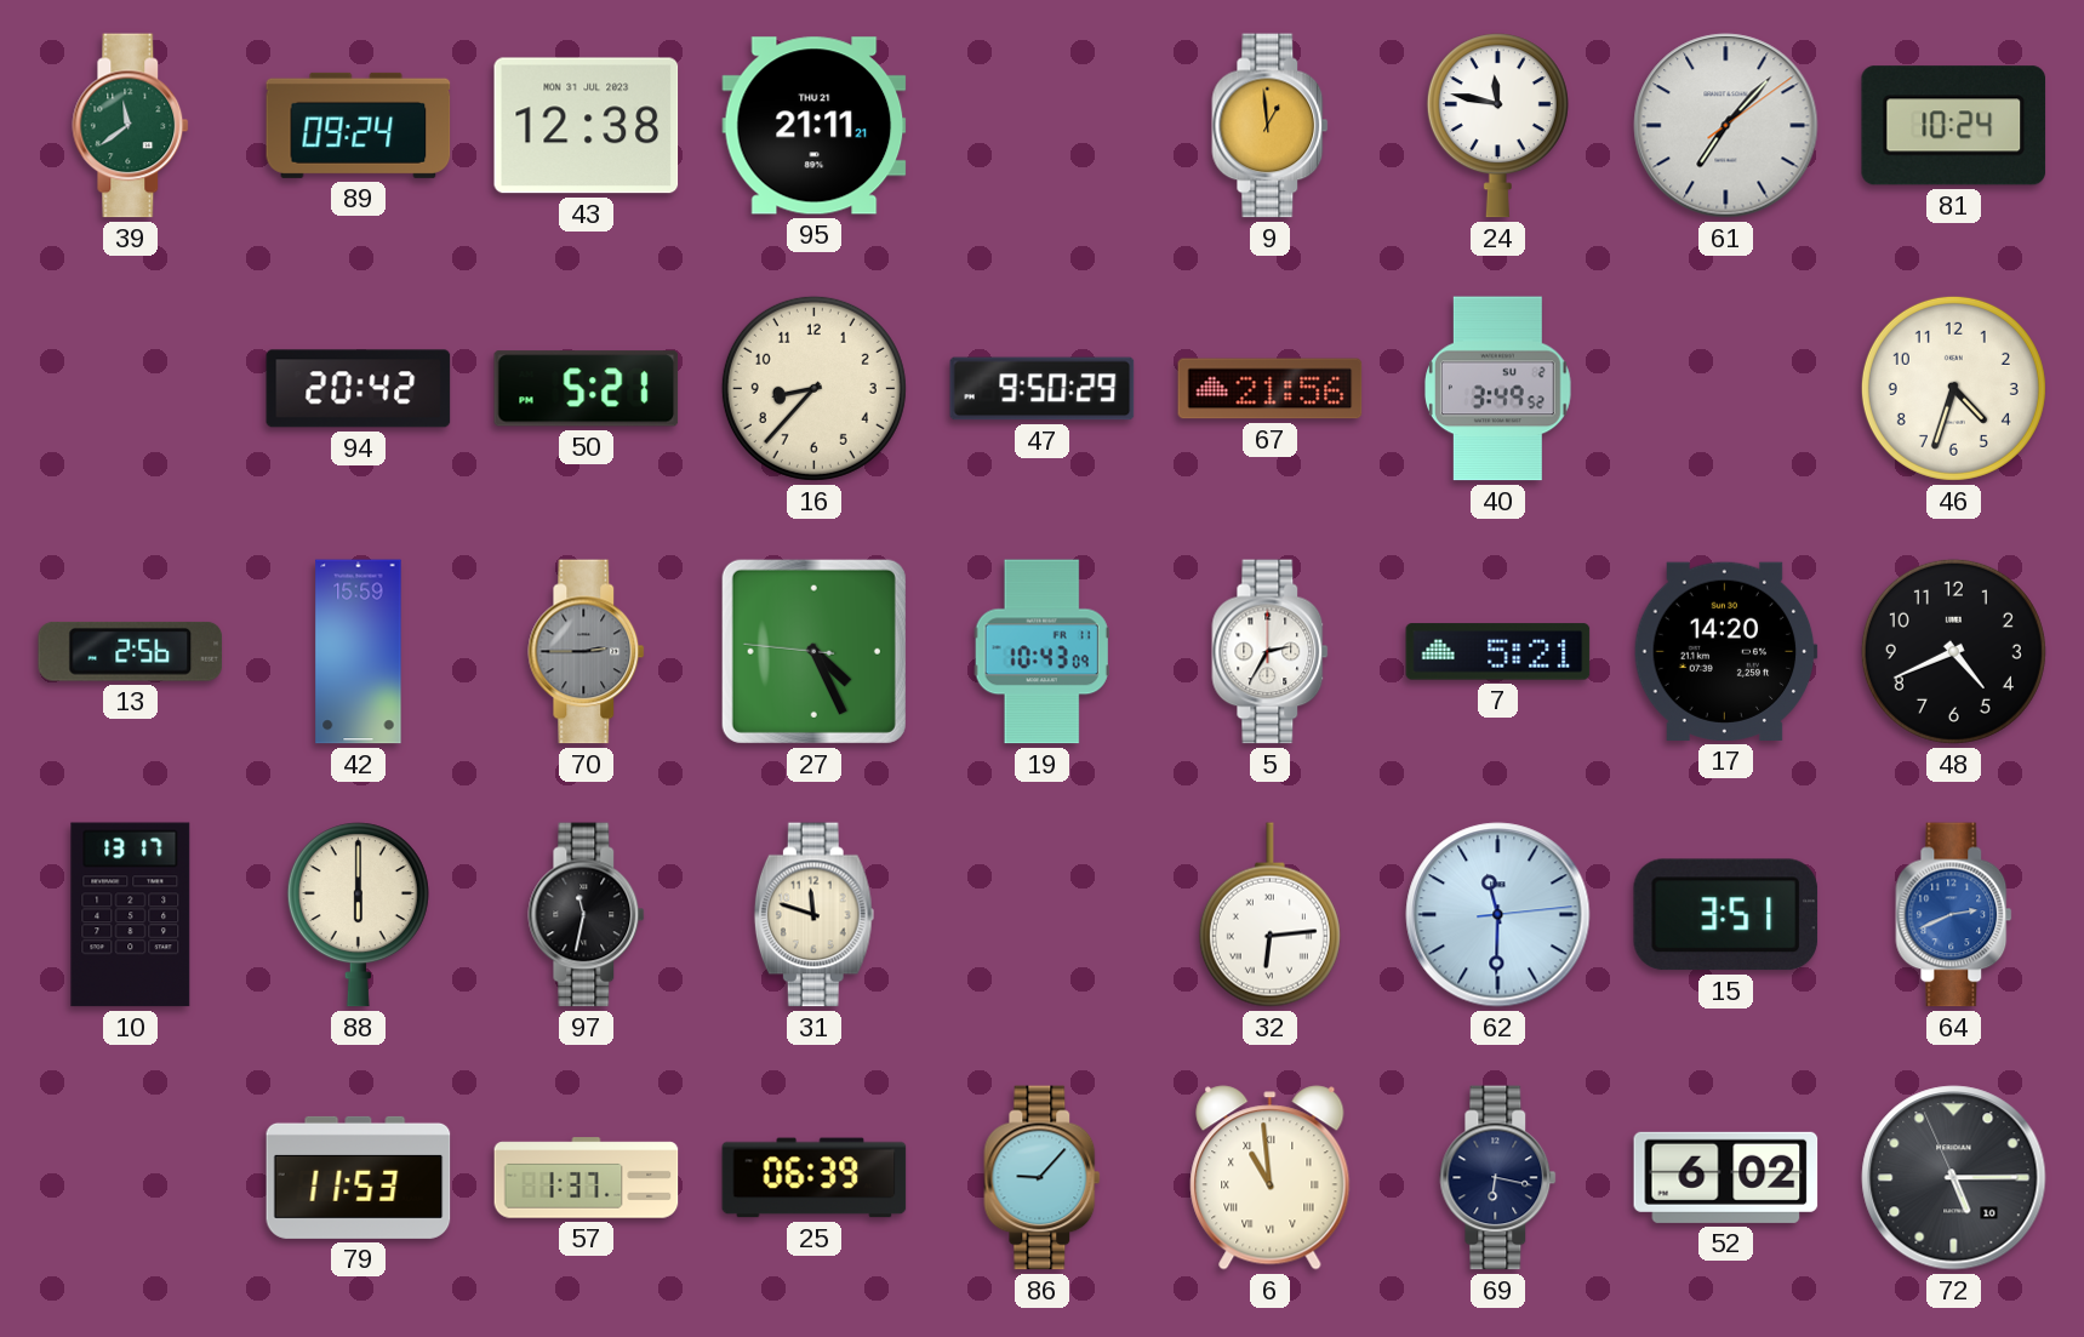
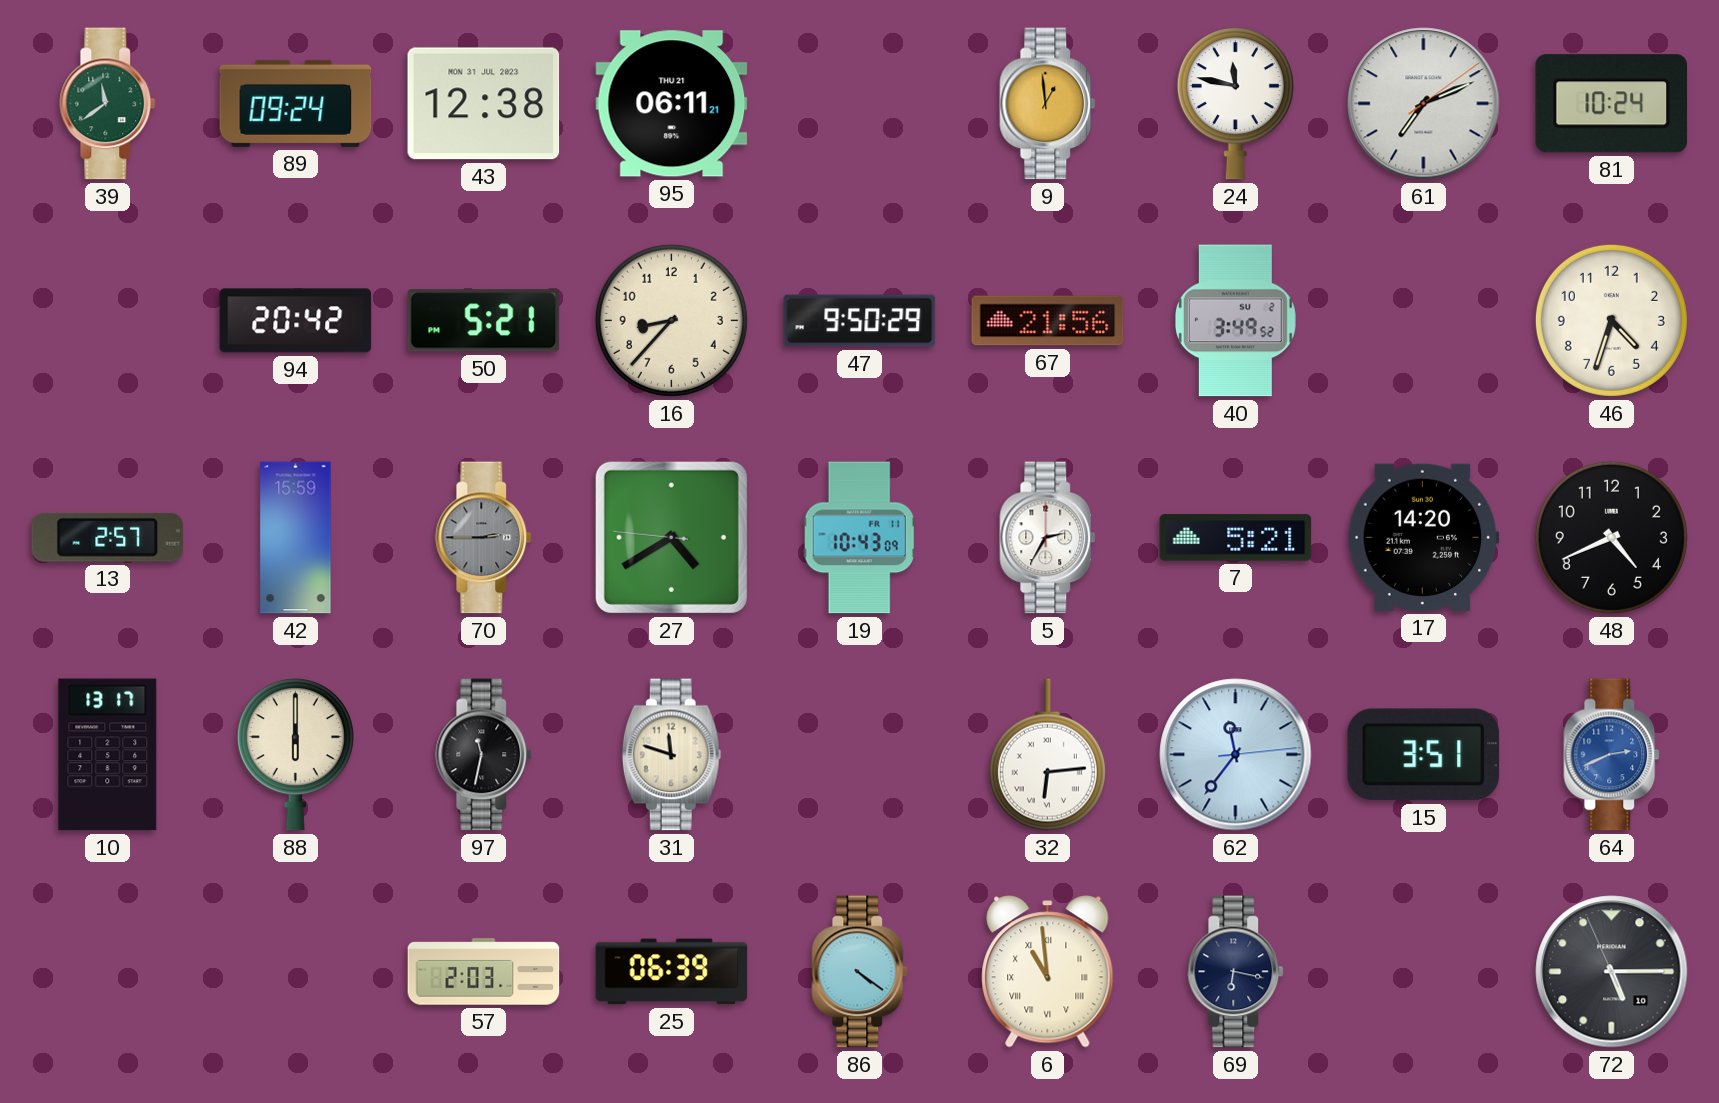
95: 21:11 -> 06:11
61: 7:07 -> 7:11
13: 2:56 -> 2:57
27: 4:25 -> 4:39
62: 11:30 -> 11:36
79: 11:53 -> none
57: 1:37 -> 2:03
86: 9:07 -> 4:21
52: 6:02 -> none
